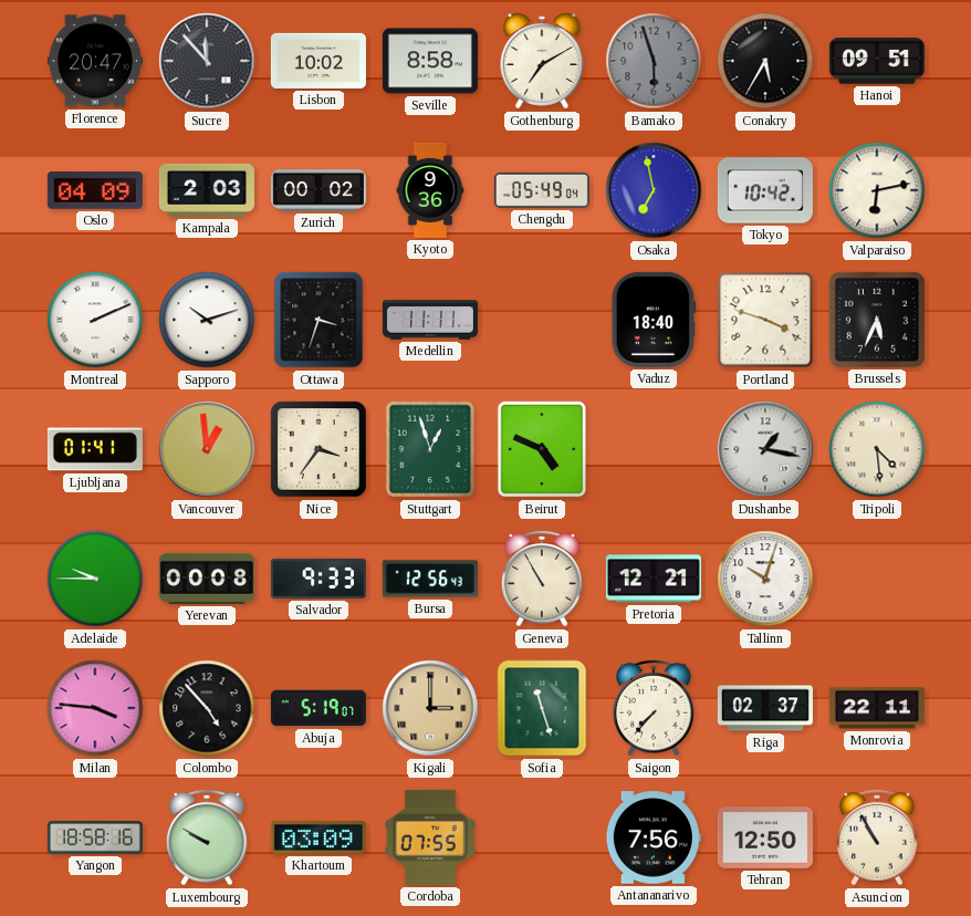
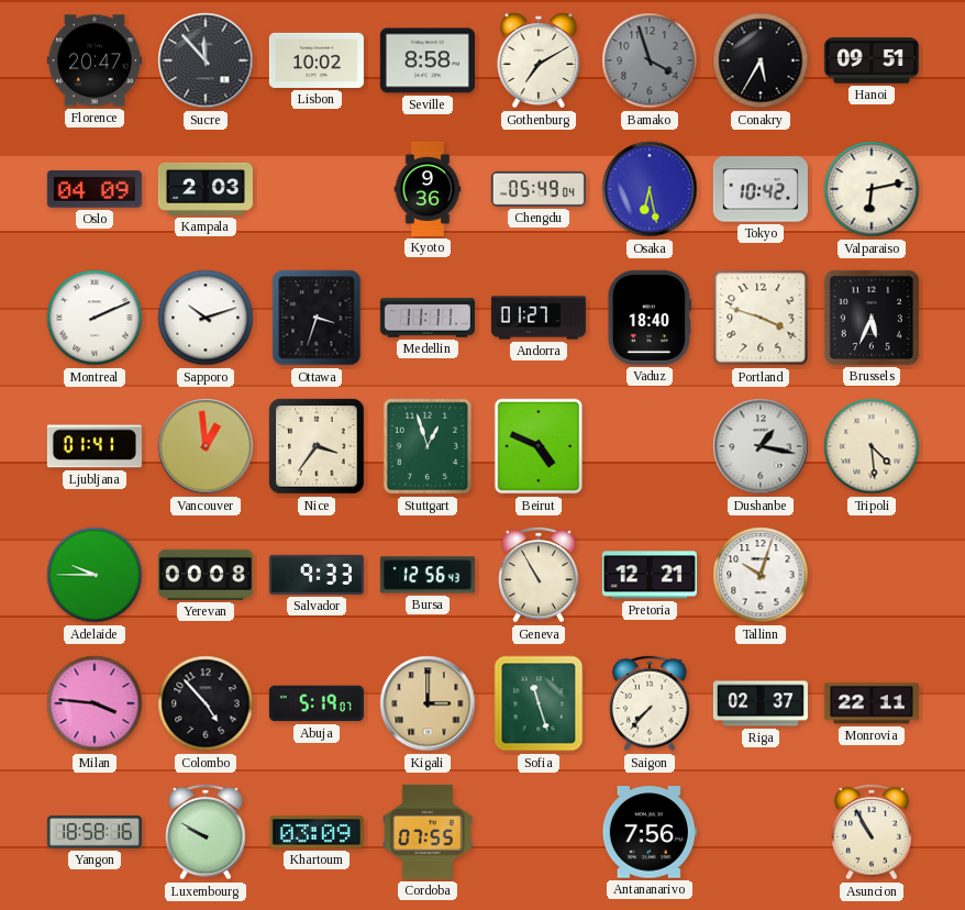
Bamako: 5:57 -> 3:57
Zurich: 00:02 -> none
Osaka: 6:58 -> 6:28
Andorra: none -> 01:27
Tehran: 12:50 -> none
